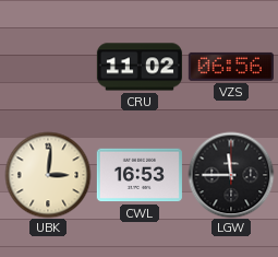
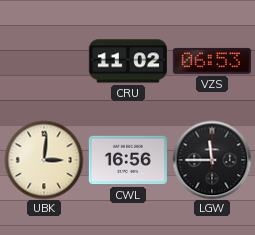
VZS: 06:56 -> 06:53
CWL: 16:53 -> 16:56
